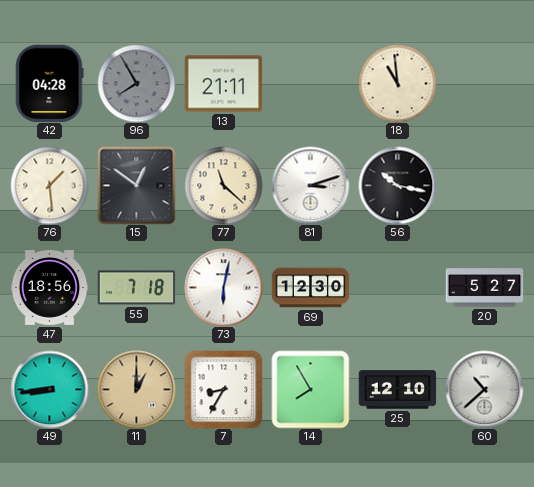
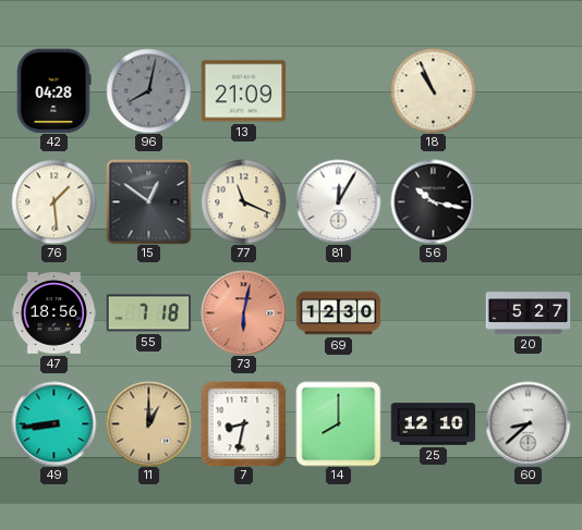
96: 7:55 -> 8:02
13: 21:11 -> 21:09
18: 10:59 -> 10:56
77: 11:22 -> 11:19
81: 3:12 -> 12:05
73 dial: white -> salmon
7: 8:35 -> 8:32
14: 7:55 -> 8:00
60: 10:38 -> 8:38
